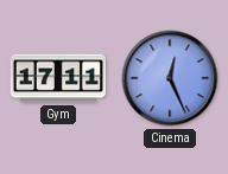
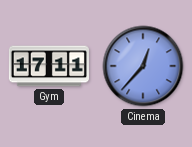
Cinema: 12:26 -> 12:37
